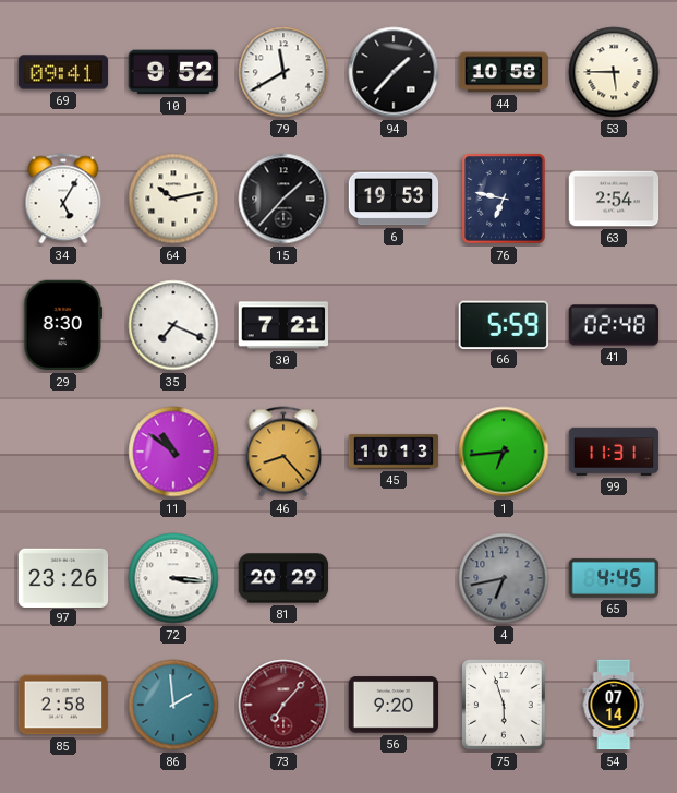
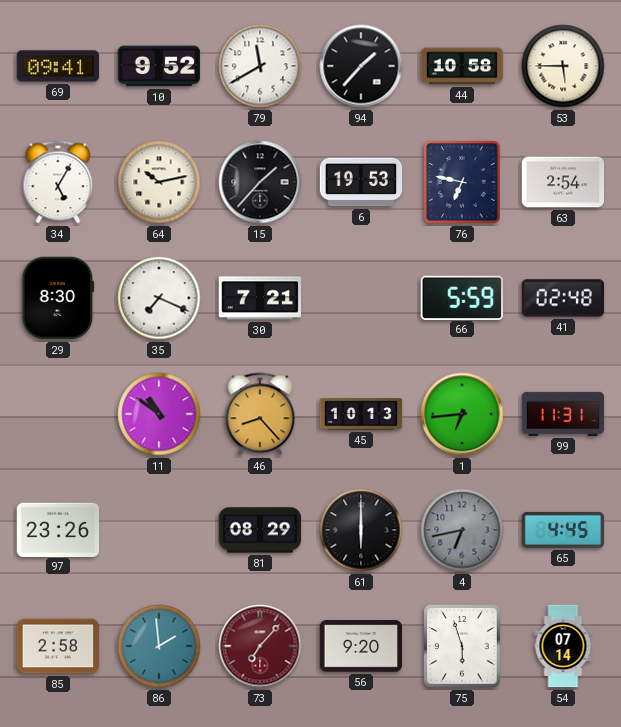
72: 3:16 -> none
81: 20:29 -> 08:29
61: none -> 6:00
